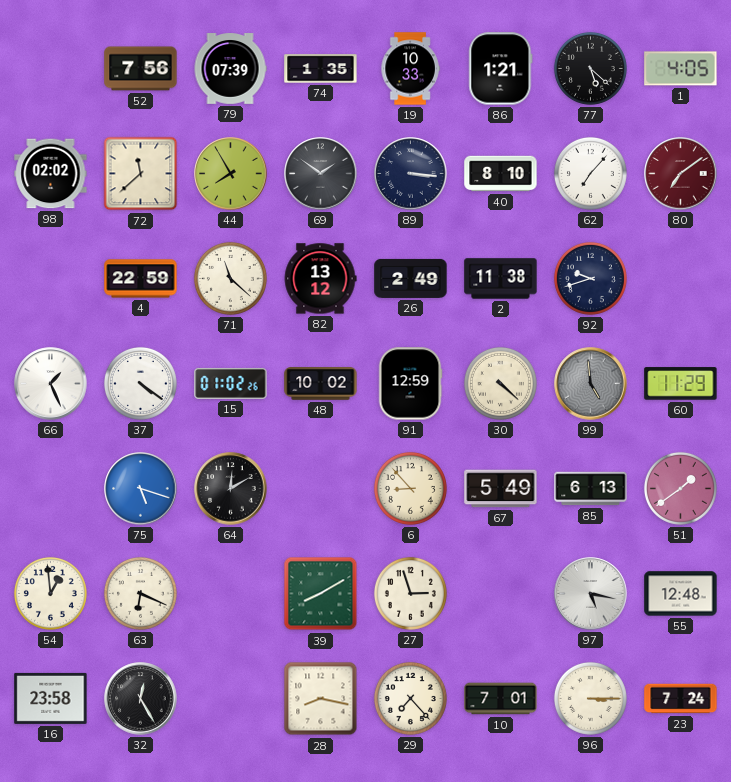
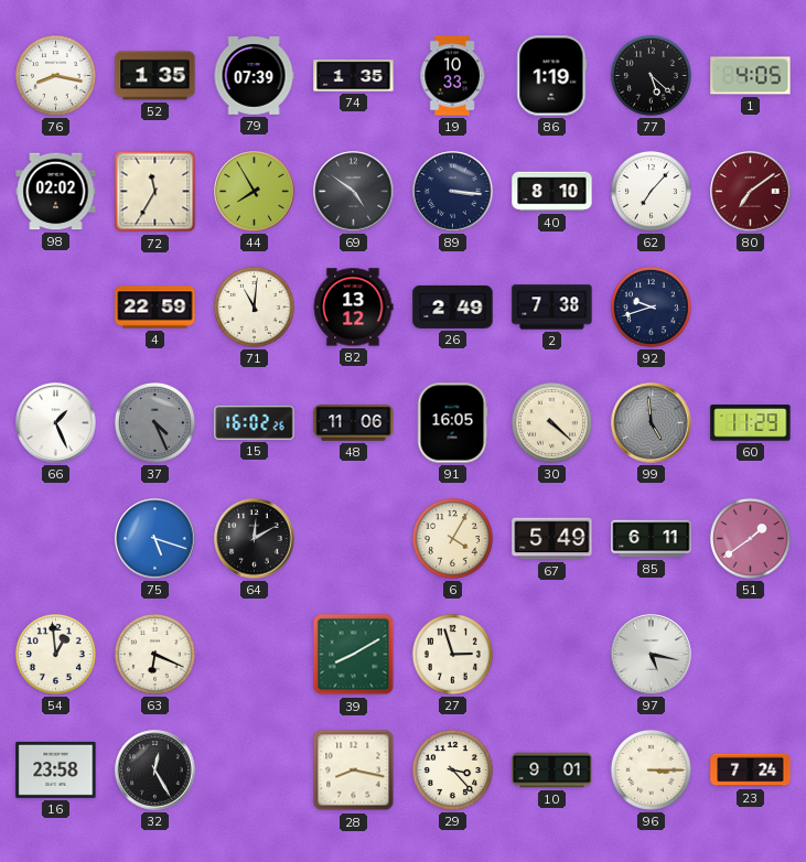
76: none -> 8:17
52: 7:56 -> 1:35
86: 1:21 -> 1:19
72: 11:38 -> 11:35
69: 1:51 -> 4:51
71: 11:22 -> 11:01
2: 11:38 -> 7:38
37: 4:21 -> 4:26
37 dial: white -> grey
15: 01:02 -> 16:02
48: 10:02 -> 11:06
91: 12:59 -> 16:05
6: 8:53 -> 4:05
85: 6:13 -> 6:11
55: 12:48 -> none
29: 7:23 -> 3:23
10: 7:01 -> 9:01
